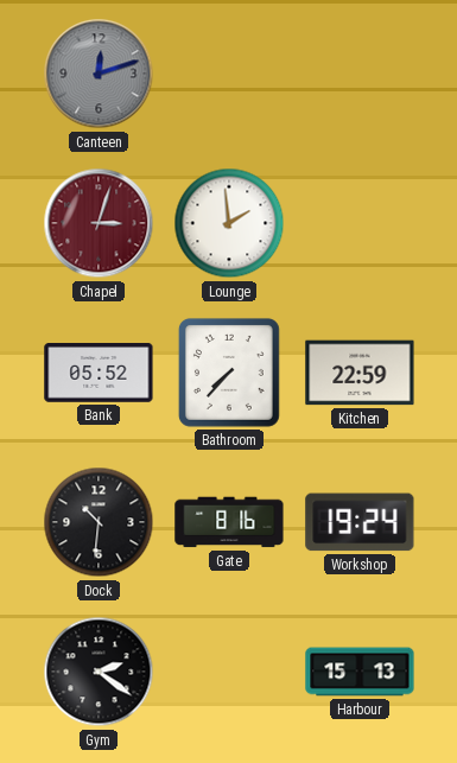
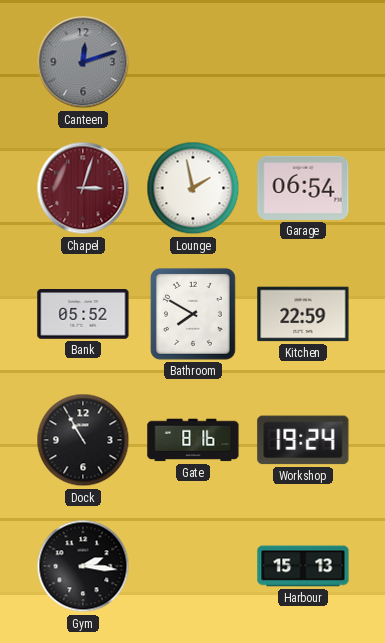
Lounge: 1:59 -> 1:58
Garage: none -> 06:54
Bathroom: 7:37 -> 7:50
Dock: 10:31 -> 10:55
Gym: 2:21 -> 2:16
